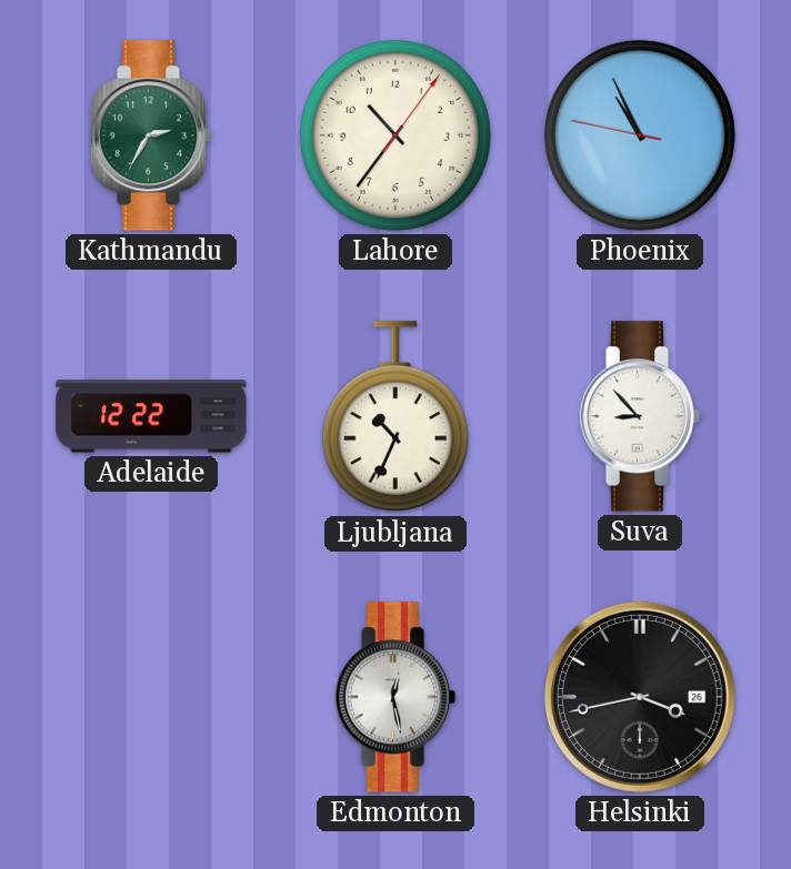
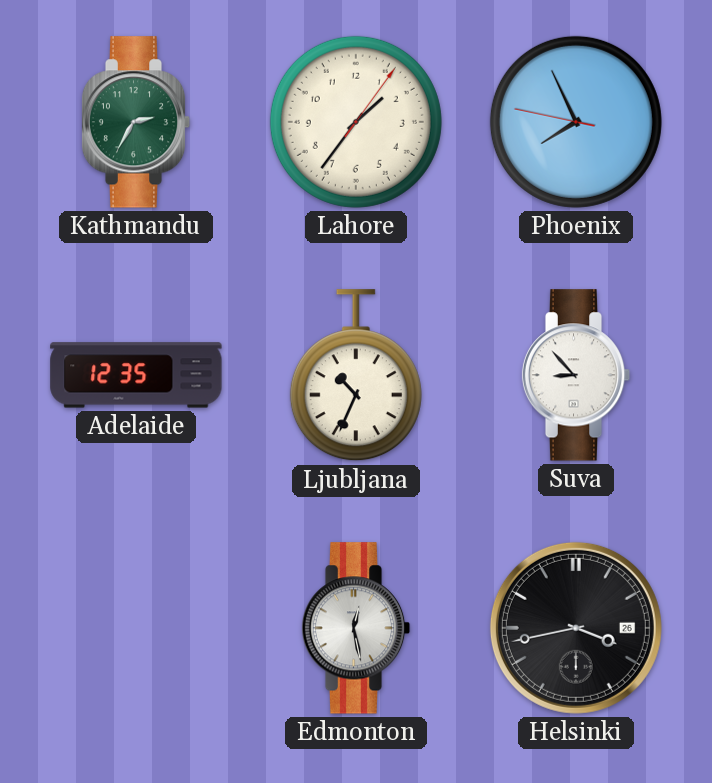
Lahore: 10:36 -> 1:36
Phoenix: 10:55 -> 7:55
Adelaide: 12:22 -> 12:35
